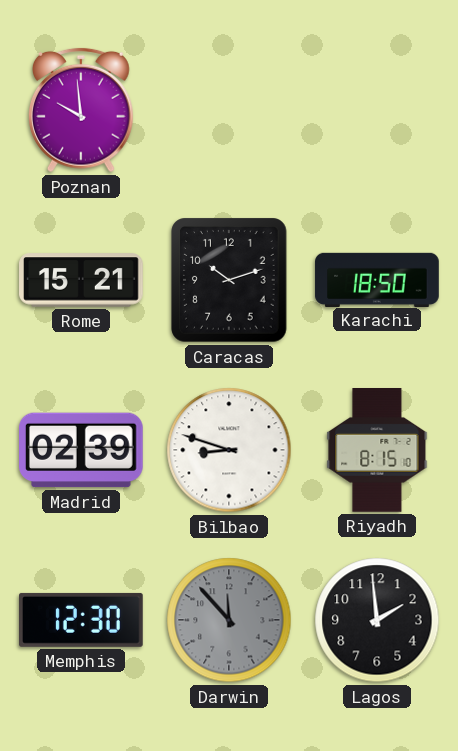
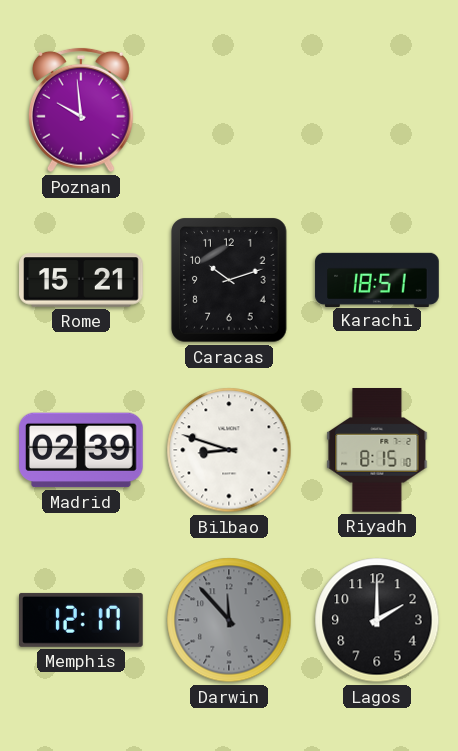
Karachi: 18:50 -> 18:51
Memphis: 12:30 -> 12:17
Lagos: 1:59 -> 2:00
